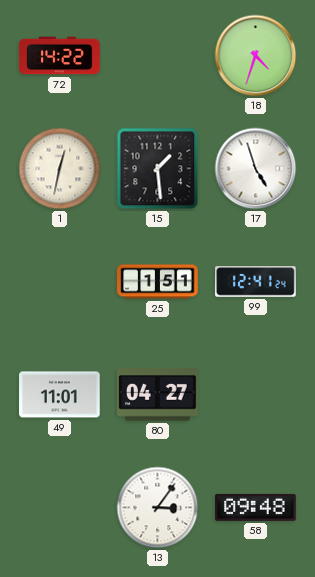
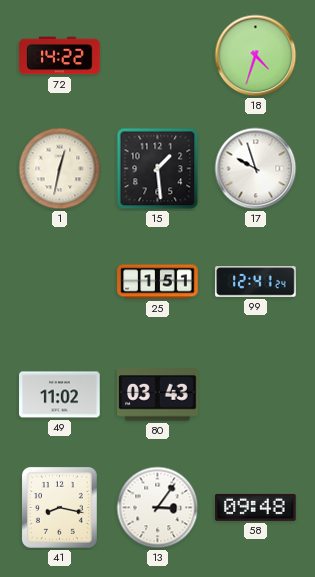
17: 4:57 -> 9:57
49: 11:01 -> 11:02
80: 04:27 -> 03:43
41: none -> 8:17
